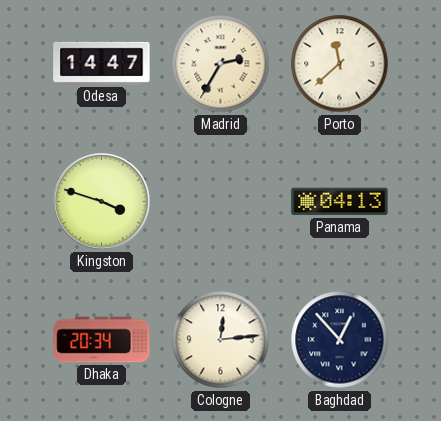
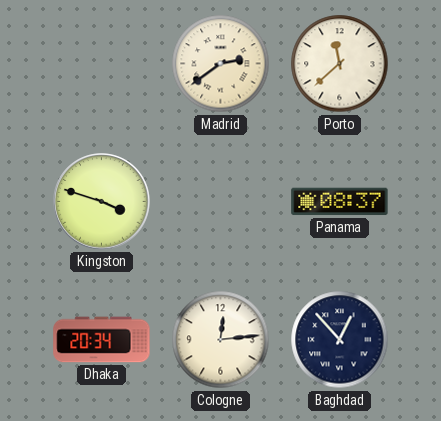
Odesa: 14:47 -> none
Madrid: 2:35 -> 2:39
Panama: 04:13 -> 08:37
